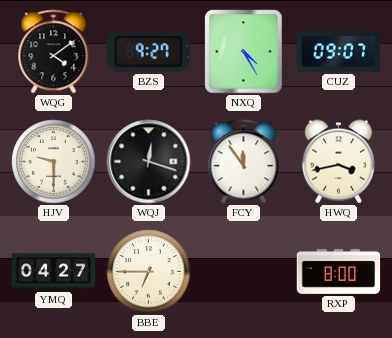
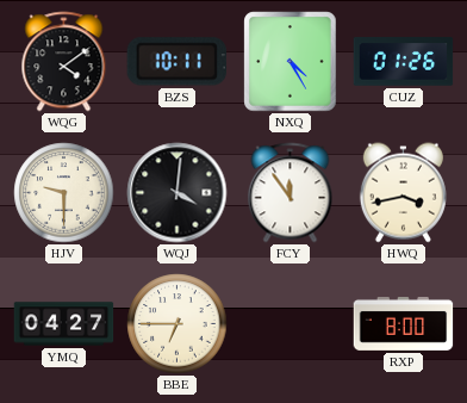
BZS: 9:27 -> 10:11
CUZ: 09:07 -> 01:26
WQJ: 12:18 -> 4:01
